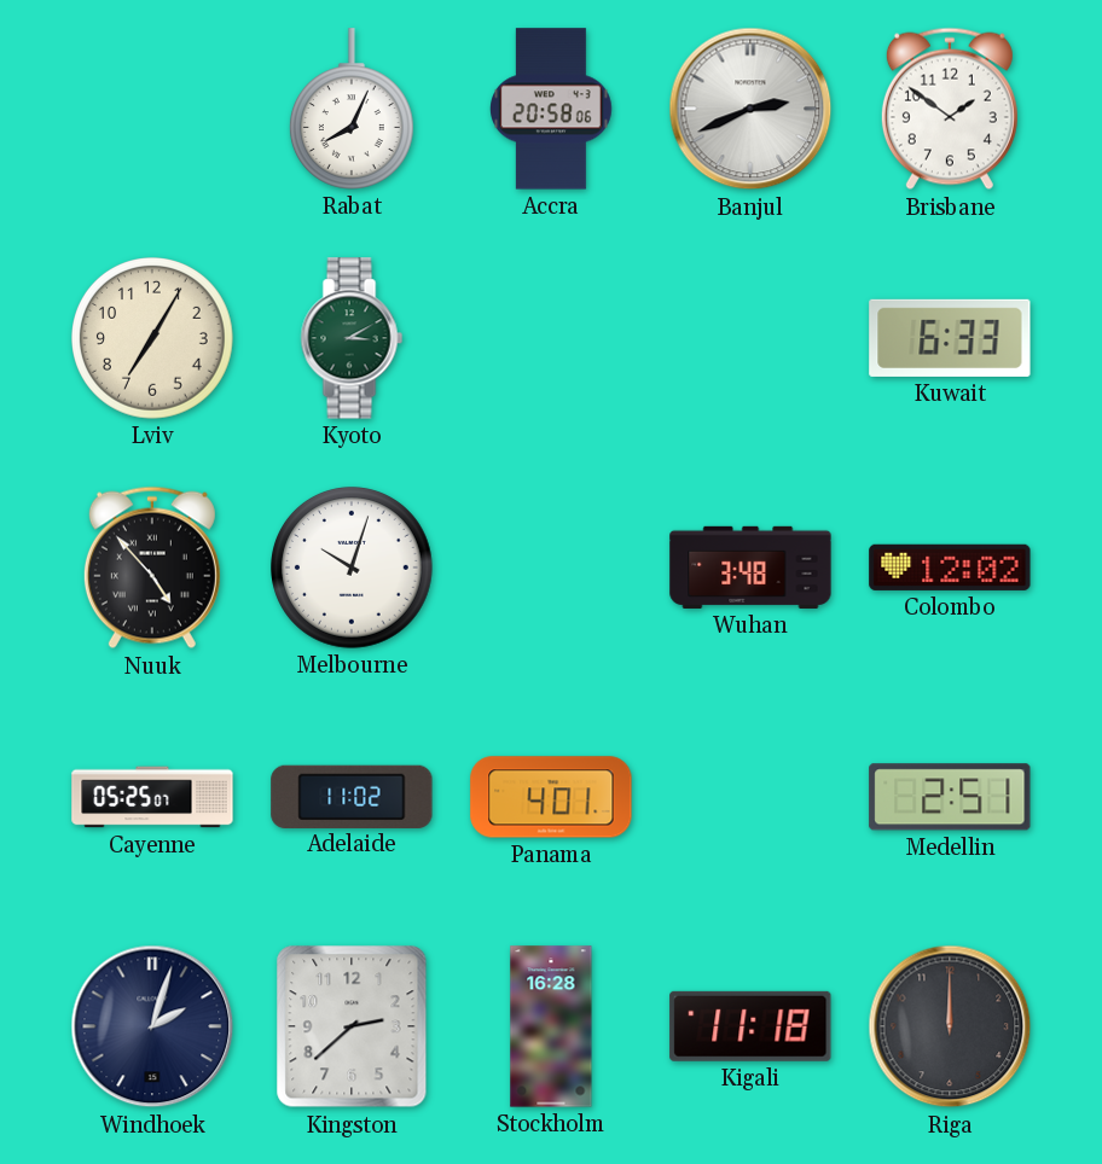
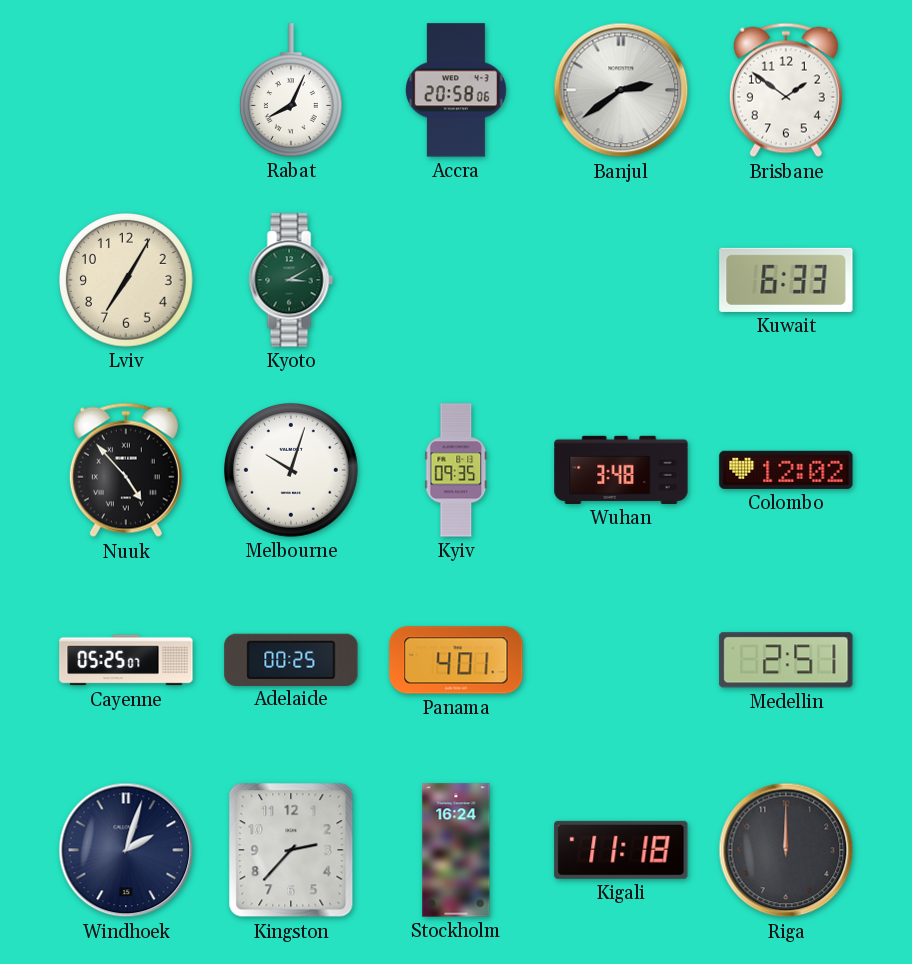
Banjul: 2:41 -> 2:39
Kyiv: none -> 09:35
Adelaide: 11:02 -> 00:25
Kingston: 2:38 -> 2:37
Stockholm: 16:28 -> 16:24
